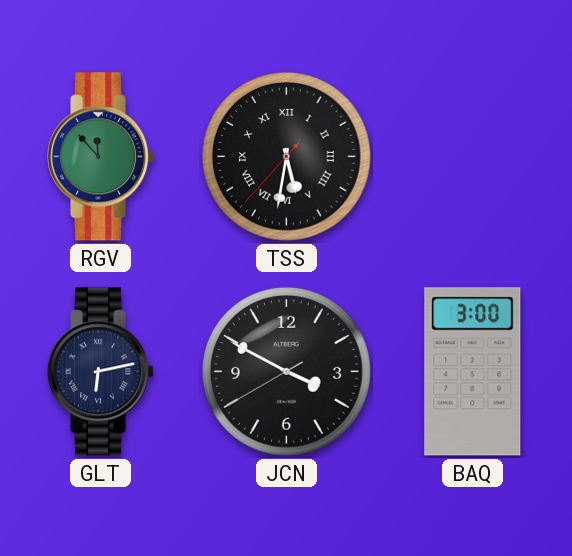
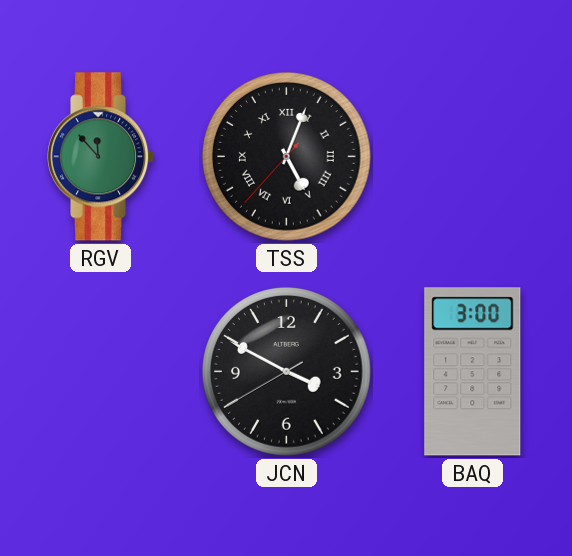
TSS: 5:31 -> 5:03
GLT: 6:13 -> none
